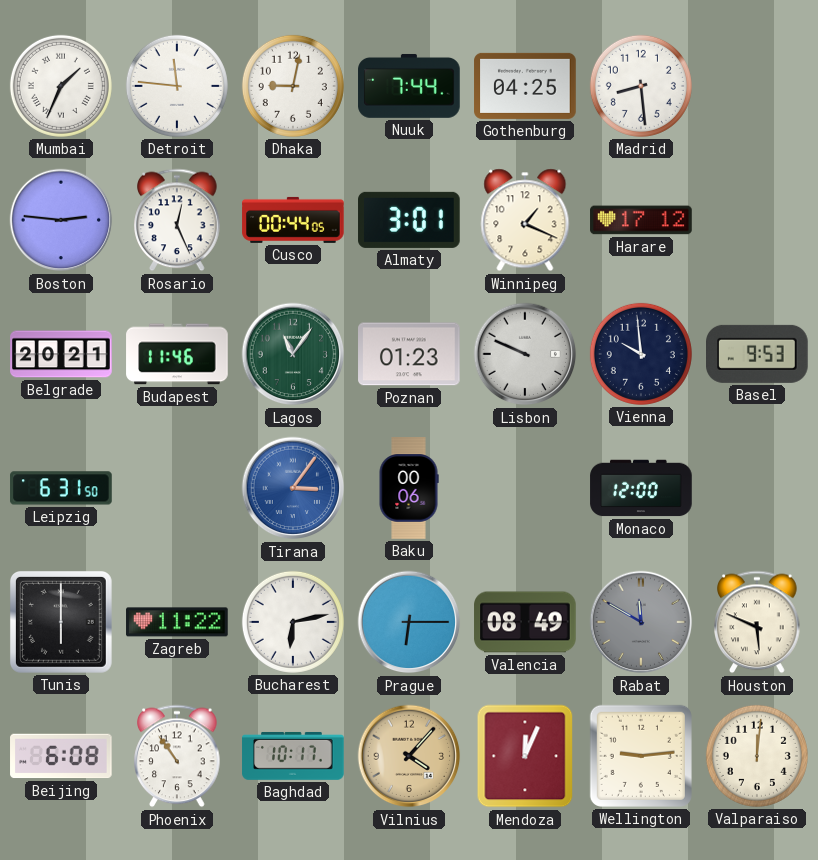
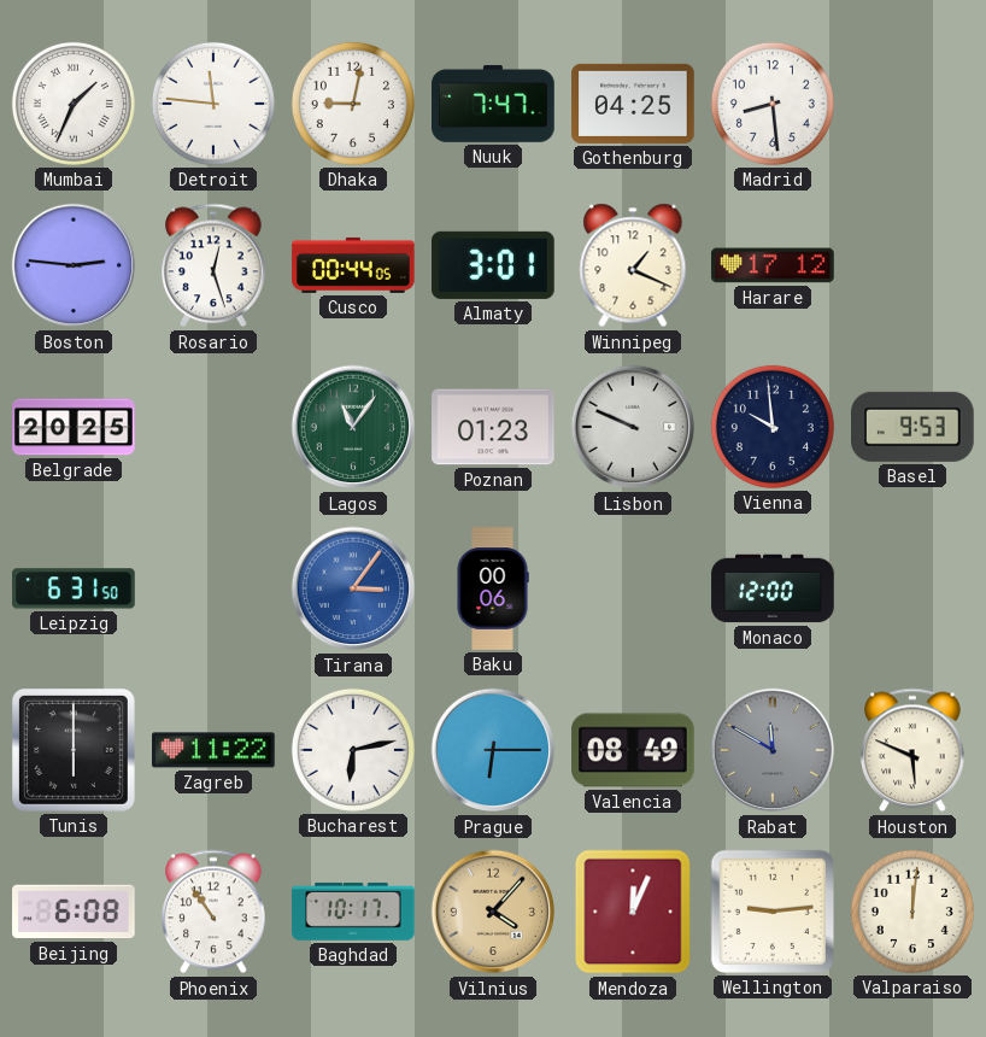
Nuuk: 7:44 -> 7:47
Rosario: 12:26 -> 12:27
Belgrade: 20:21 -> 20:25
Budapest: 11:46 -> none
